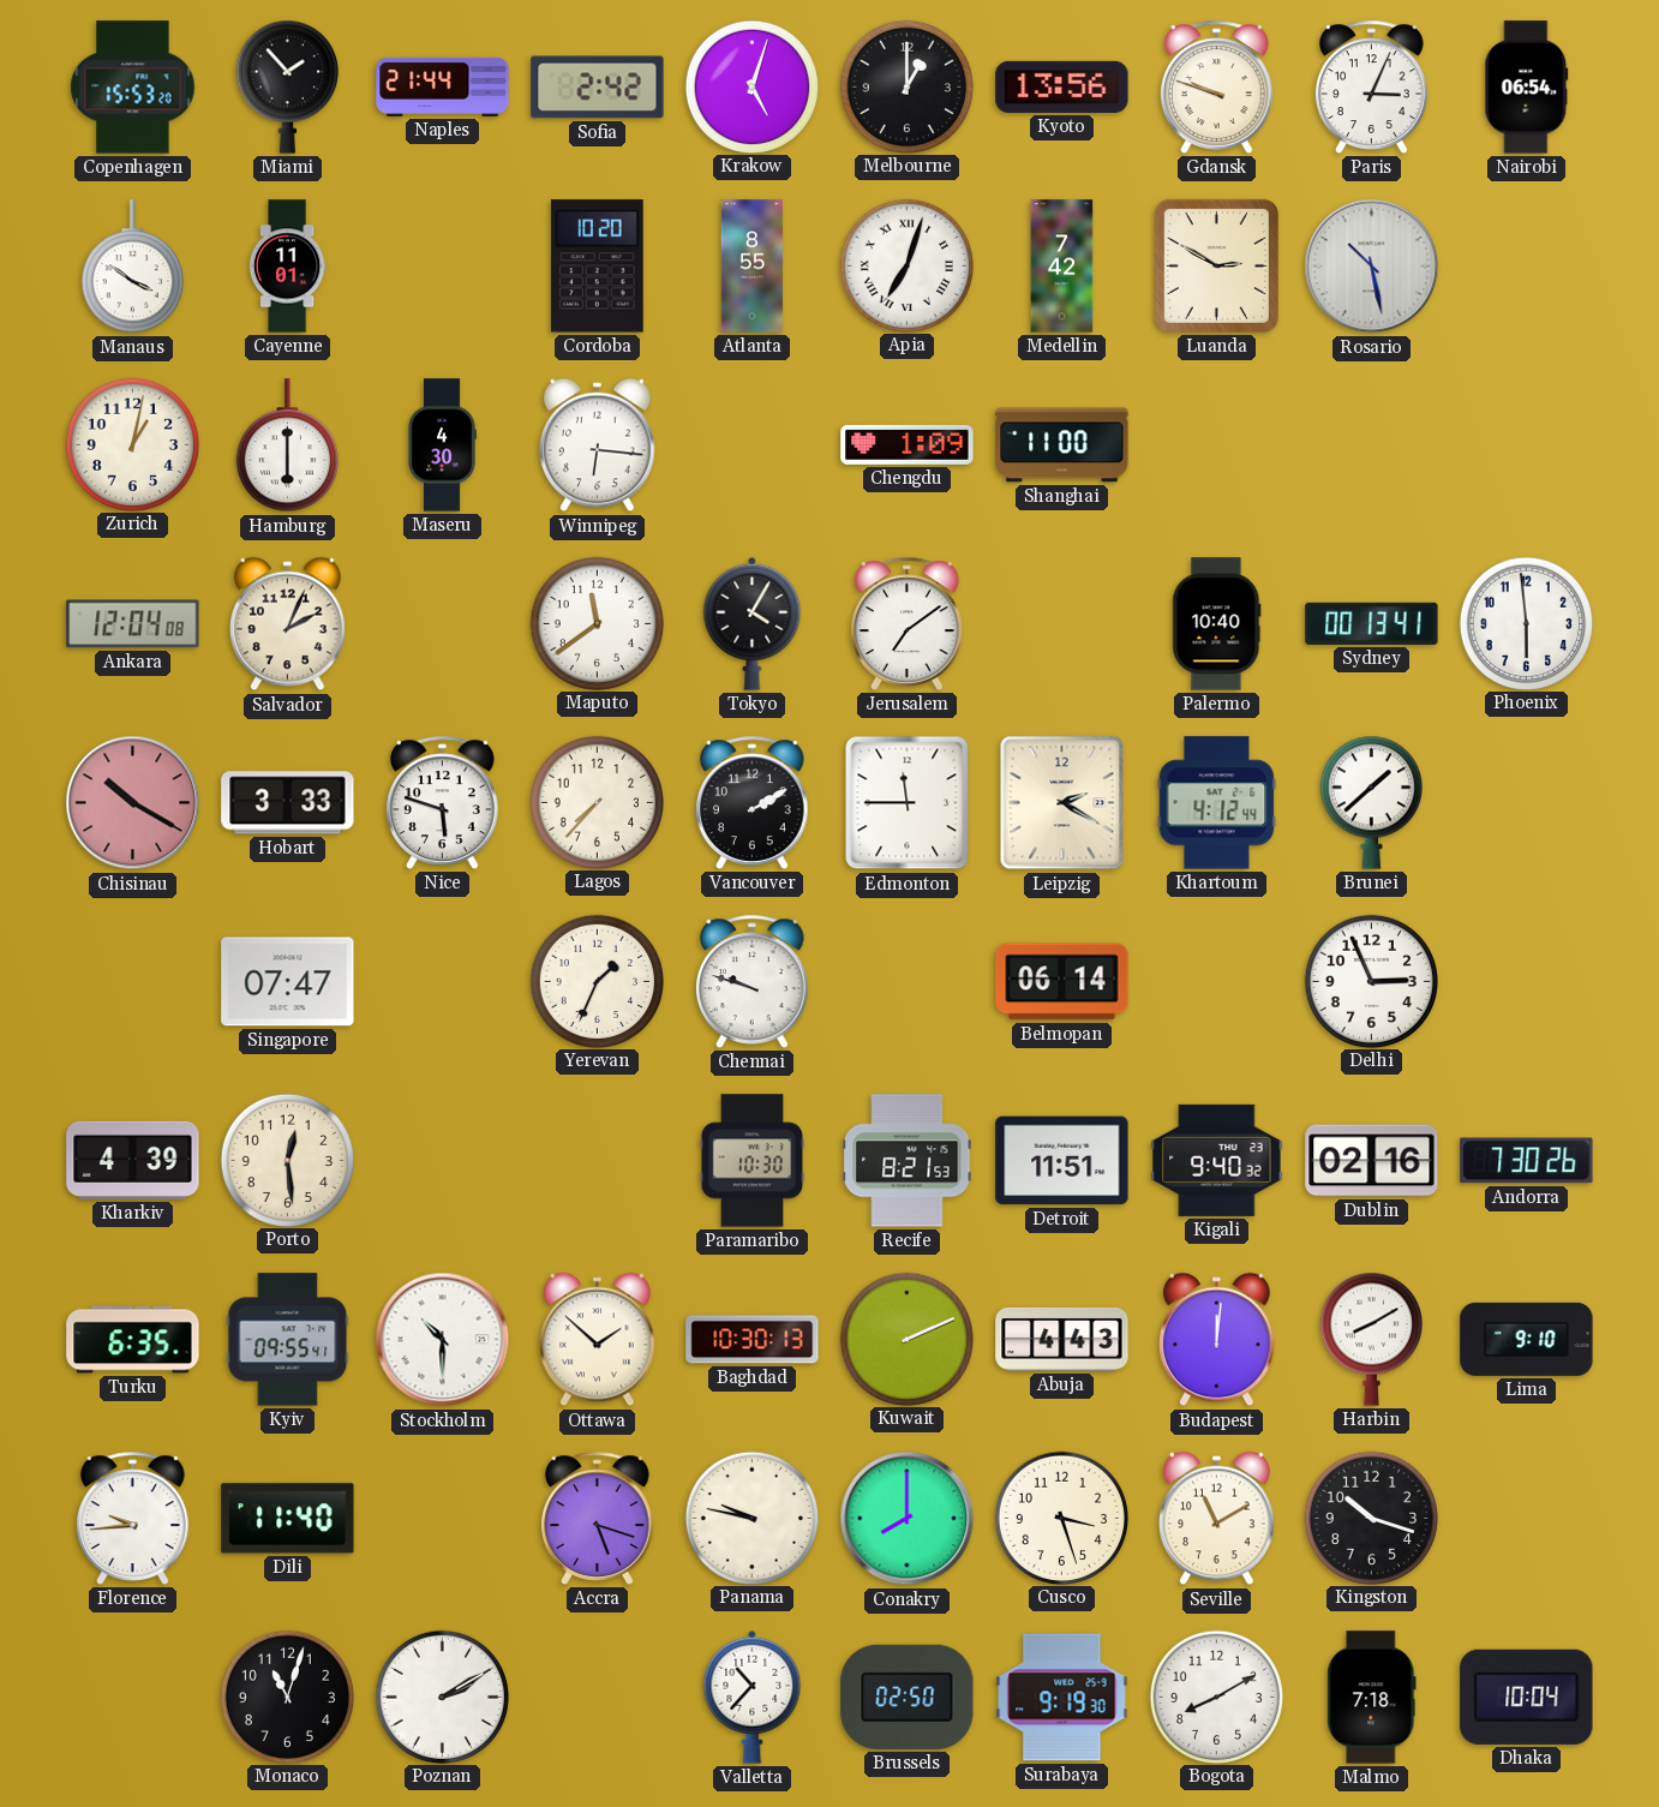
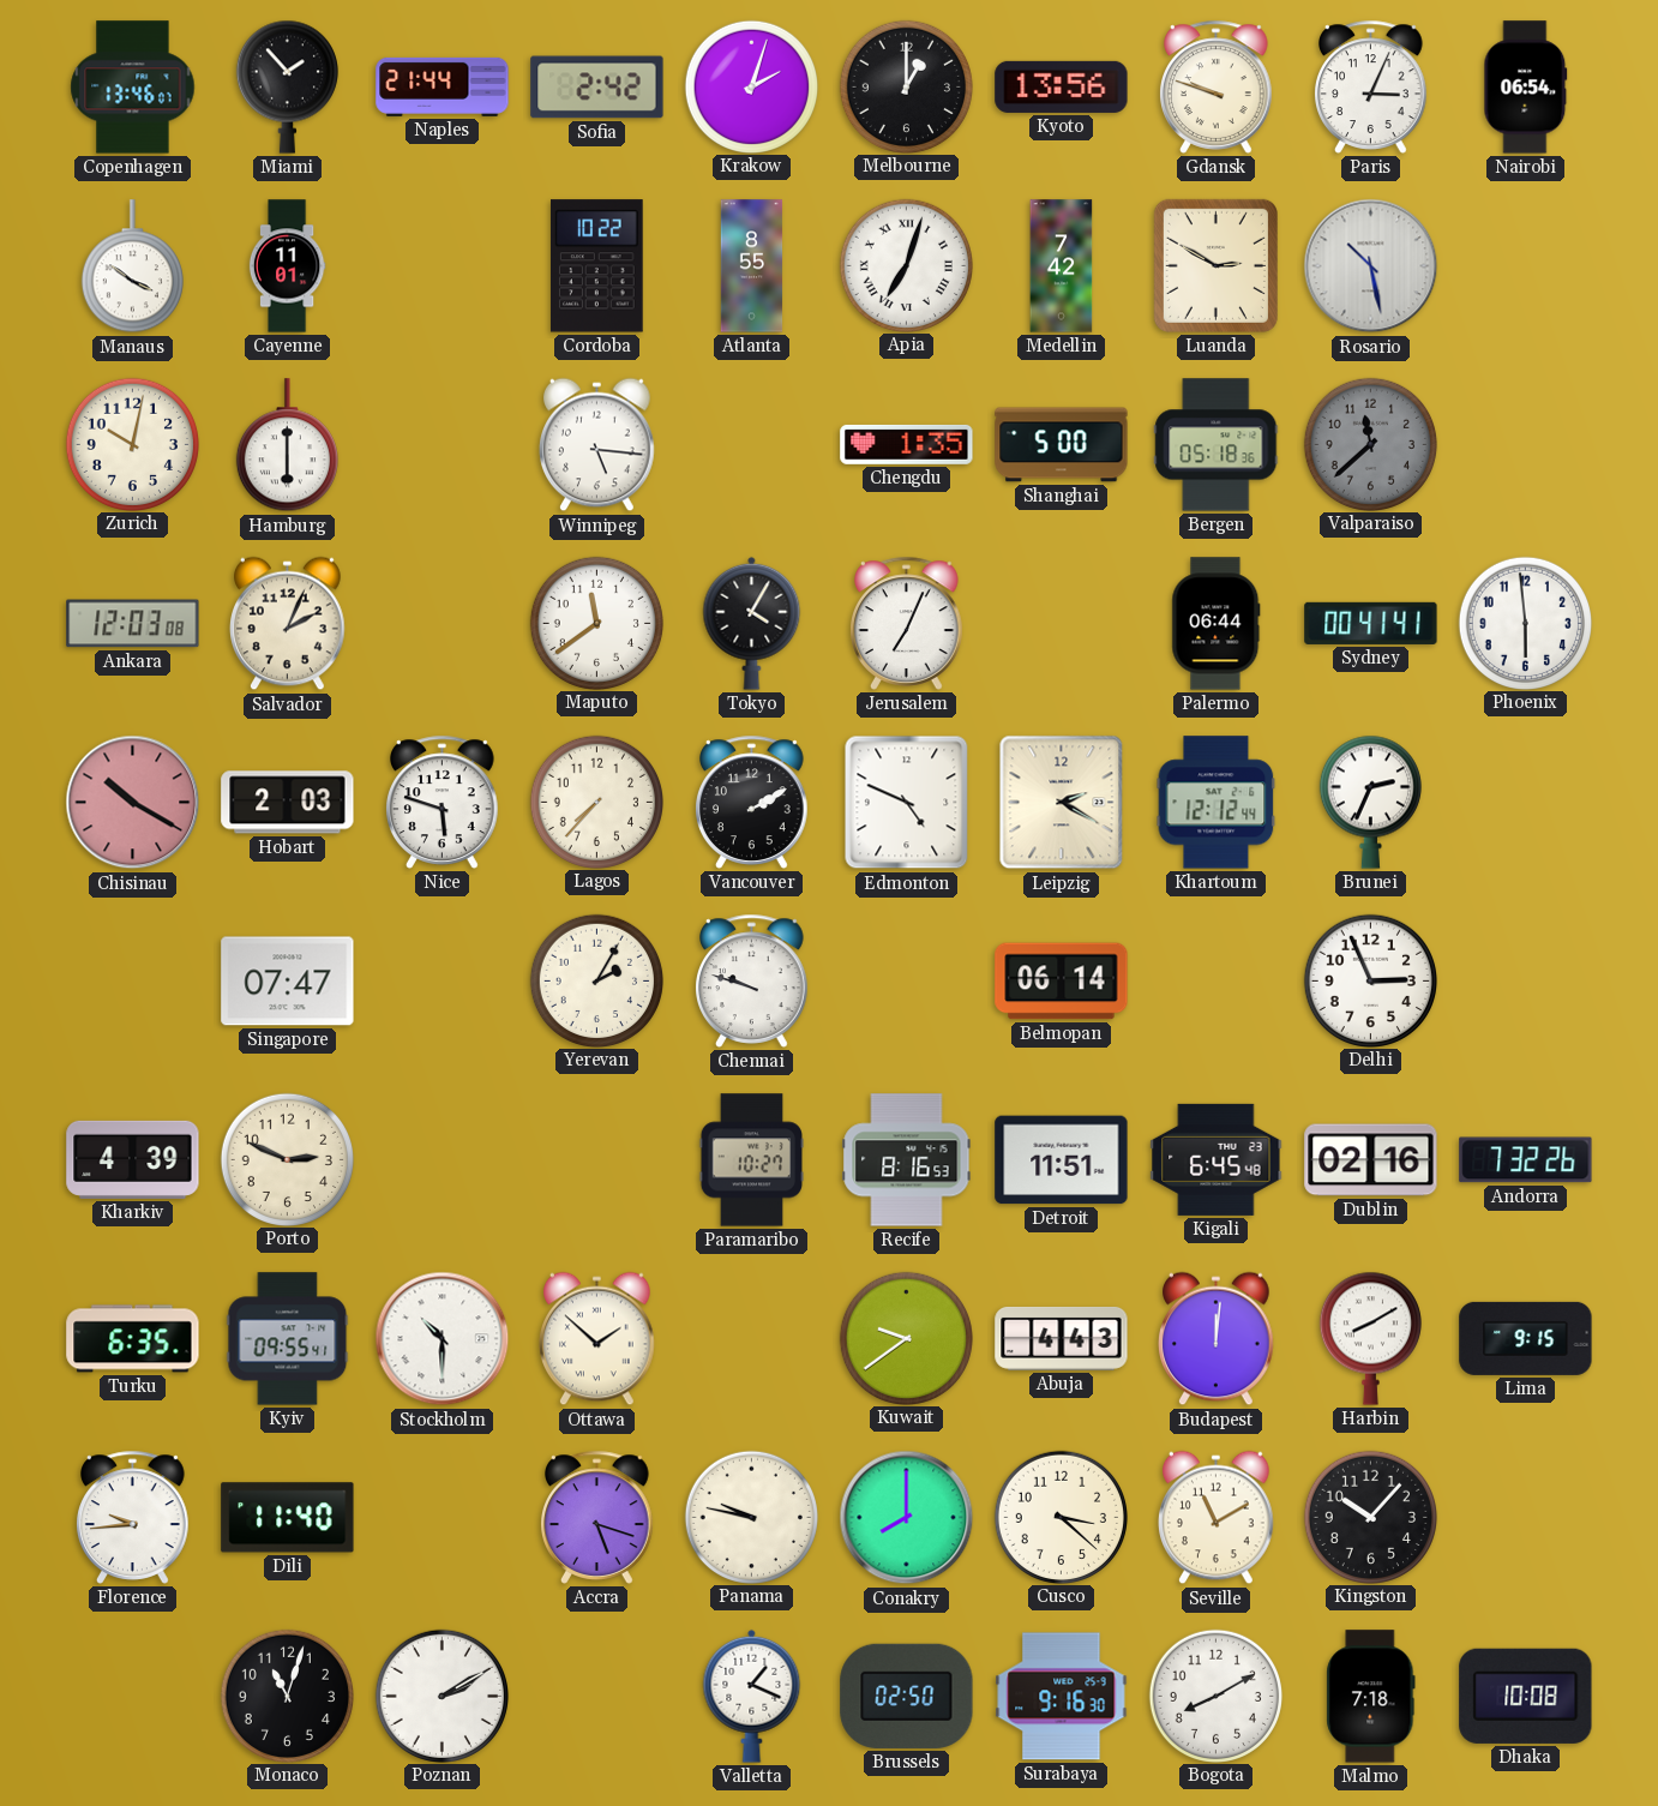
Copenhagen: 15:53 -> 13:46
Krakow: 5:03 -> 2:03
Cordoba: 10:20 -> 10:22
Zurich: 1:02 -> 10:02
Maseru: 4:30 -> none
Winnipeg: 6:16 -> 5:16
Chengdu: 1:09 -> 1:35
Shanghai: 11:00 -> 5:00
Bergen: none -> 05:18
Valparaiso: none -> 11:38
Ankara: 12:04 -> 12:03
Jerusalem: 7:09 -> 7:04
Palermo: 10:40 -> 06:44
Sydney: 00:13 -> 00:41
Hobart: 3:33 -> 2:03
Edmonton: 11:45 -> 4:49
Khartoum: 4:12 -> 12:12
Brunei: 1:38 -> 2:34
Yerevan: 1:34 -> 2:05
Porto: 12:29 -> 2:49
Paramaribo: 10:30 -> 10:27
Recife: 8:21 -> 8:16
Kigali: 9:40 -> 6:45
Andorra: 7:30 -> 7:32
Baghdad: 10:30 -> none
Kuwait: 2:11 -> 9:39
Lima: 9:10 -> 9:15
Cusco: 3:27 -> 3:22
Kingston: 10:18 -> 10:07
Valletta: 10:37 -> 1:19
Surabaya: 9:19 -> 9:16
Dhaka: 10:04 -> 10:08
